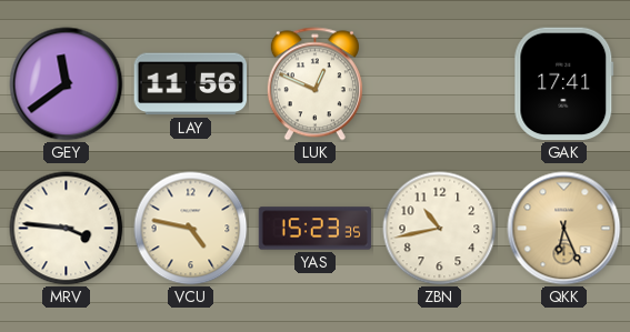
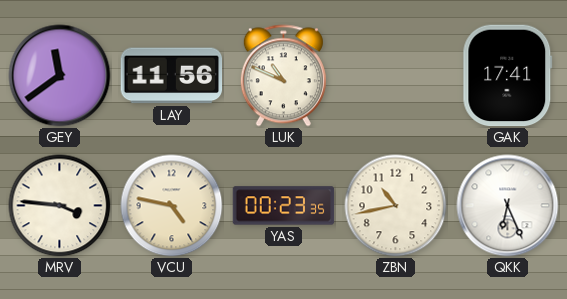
LUK: 12:49 -> 10:49
YAS: 15:23 -> 00:23
QKK dial: champagne -> white
